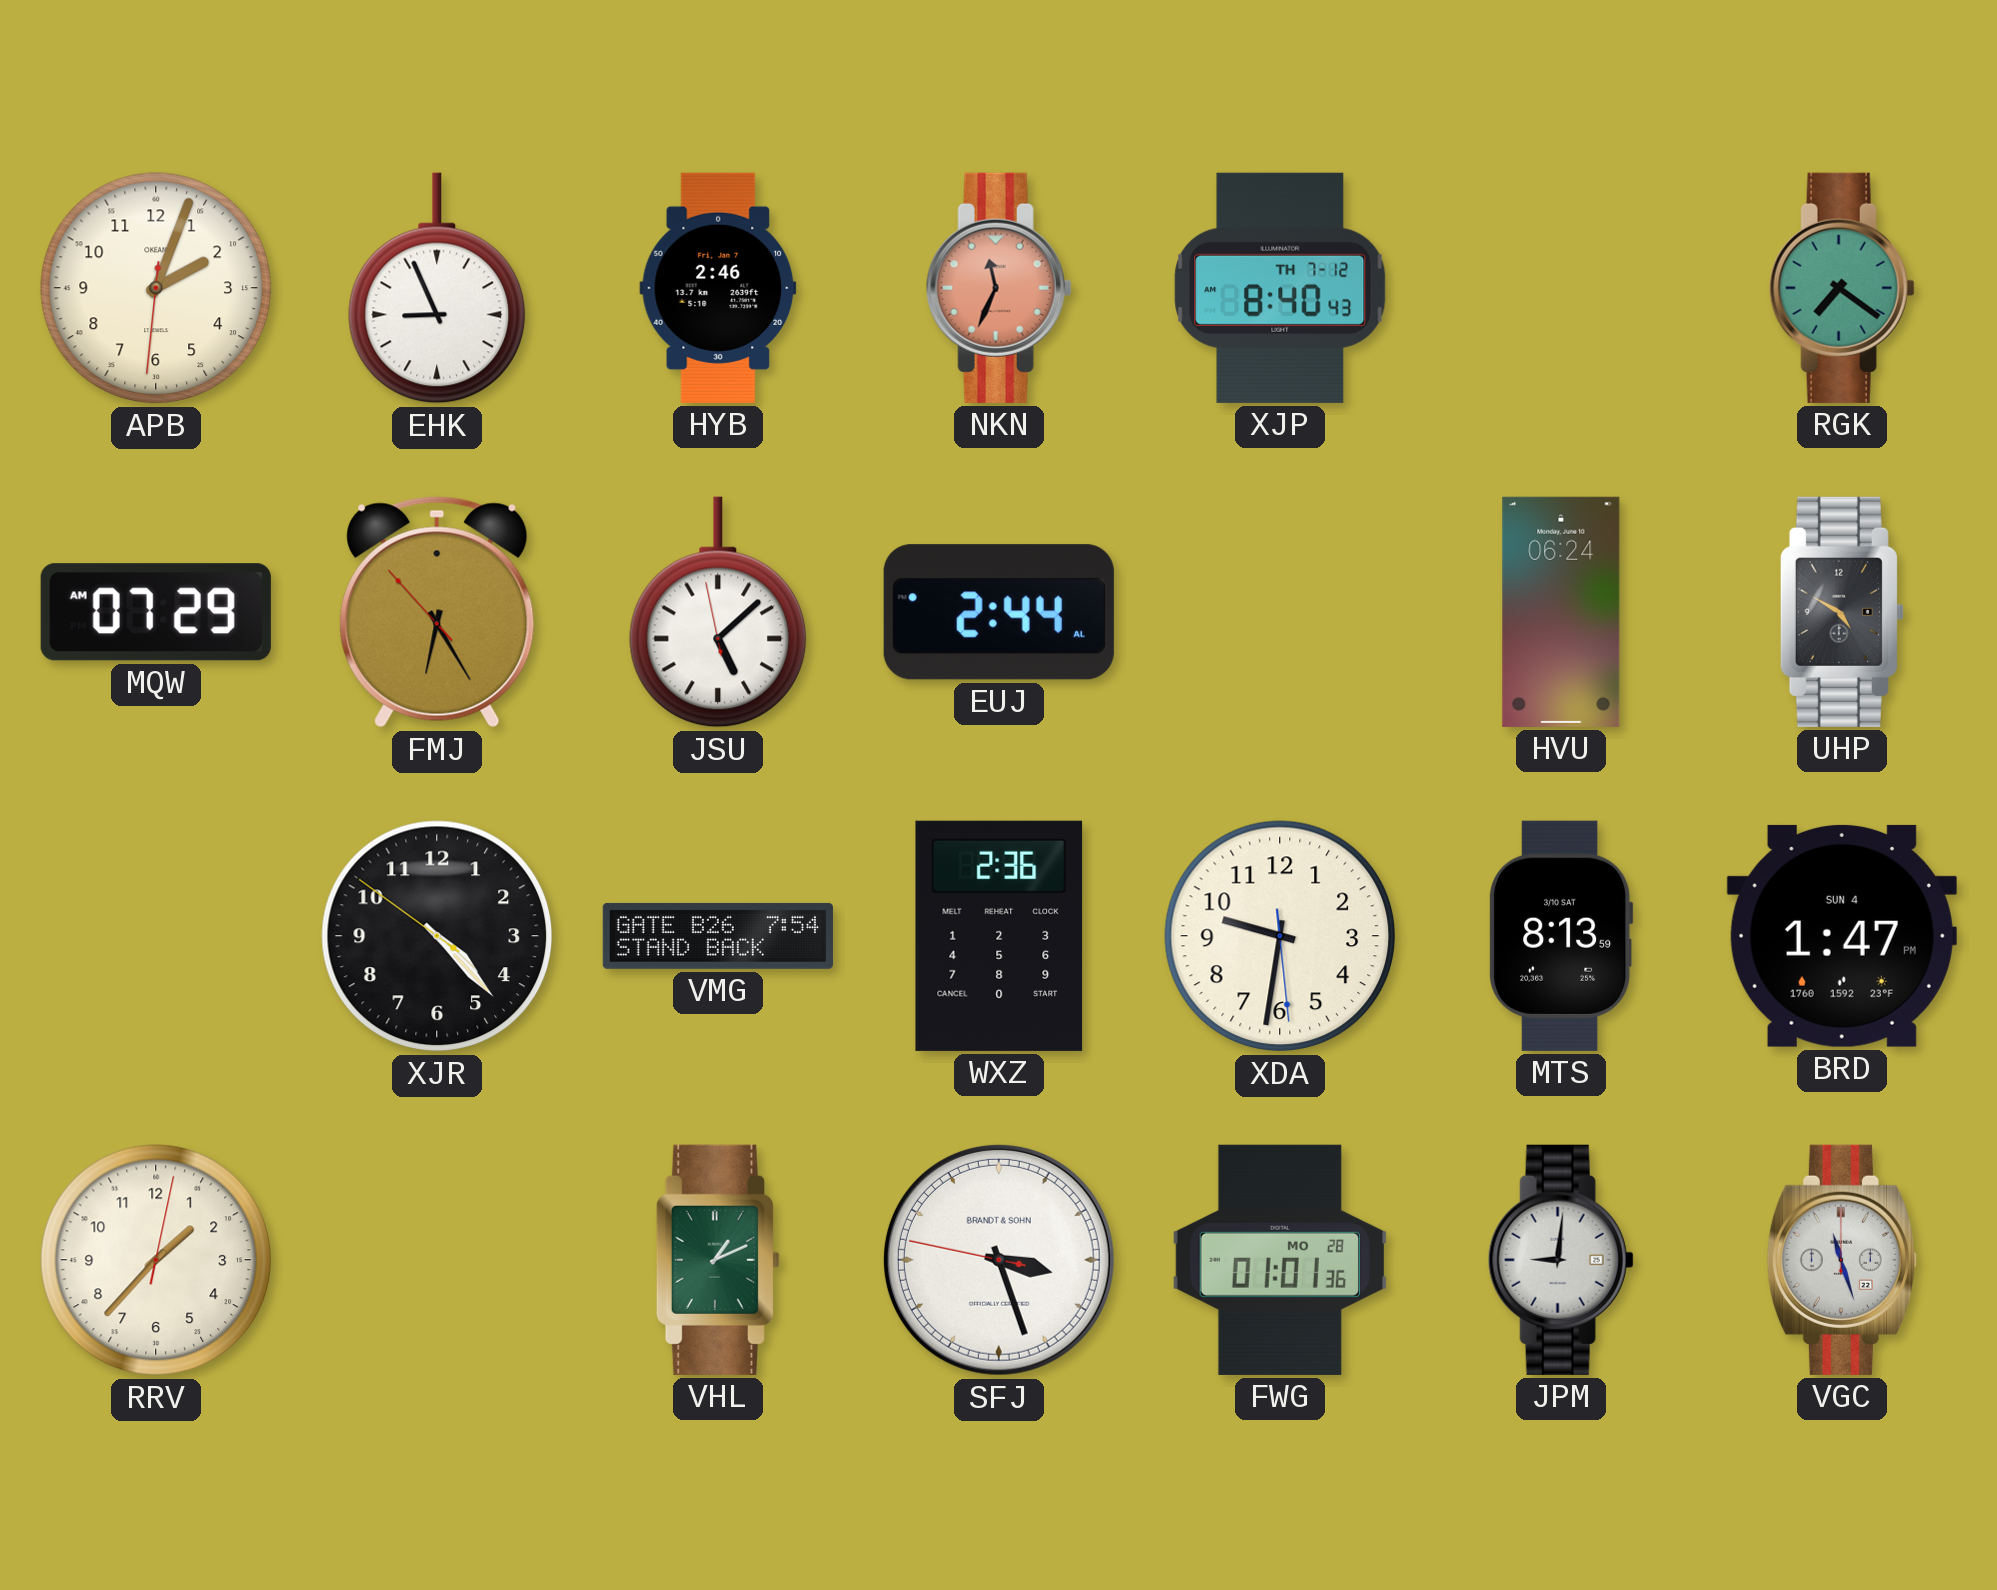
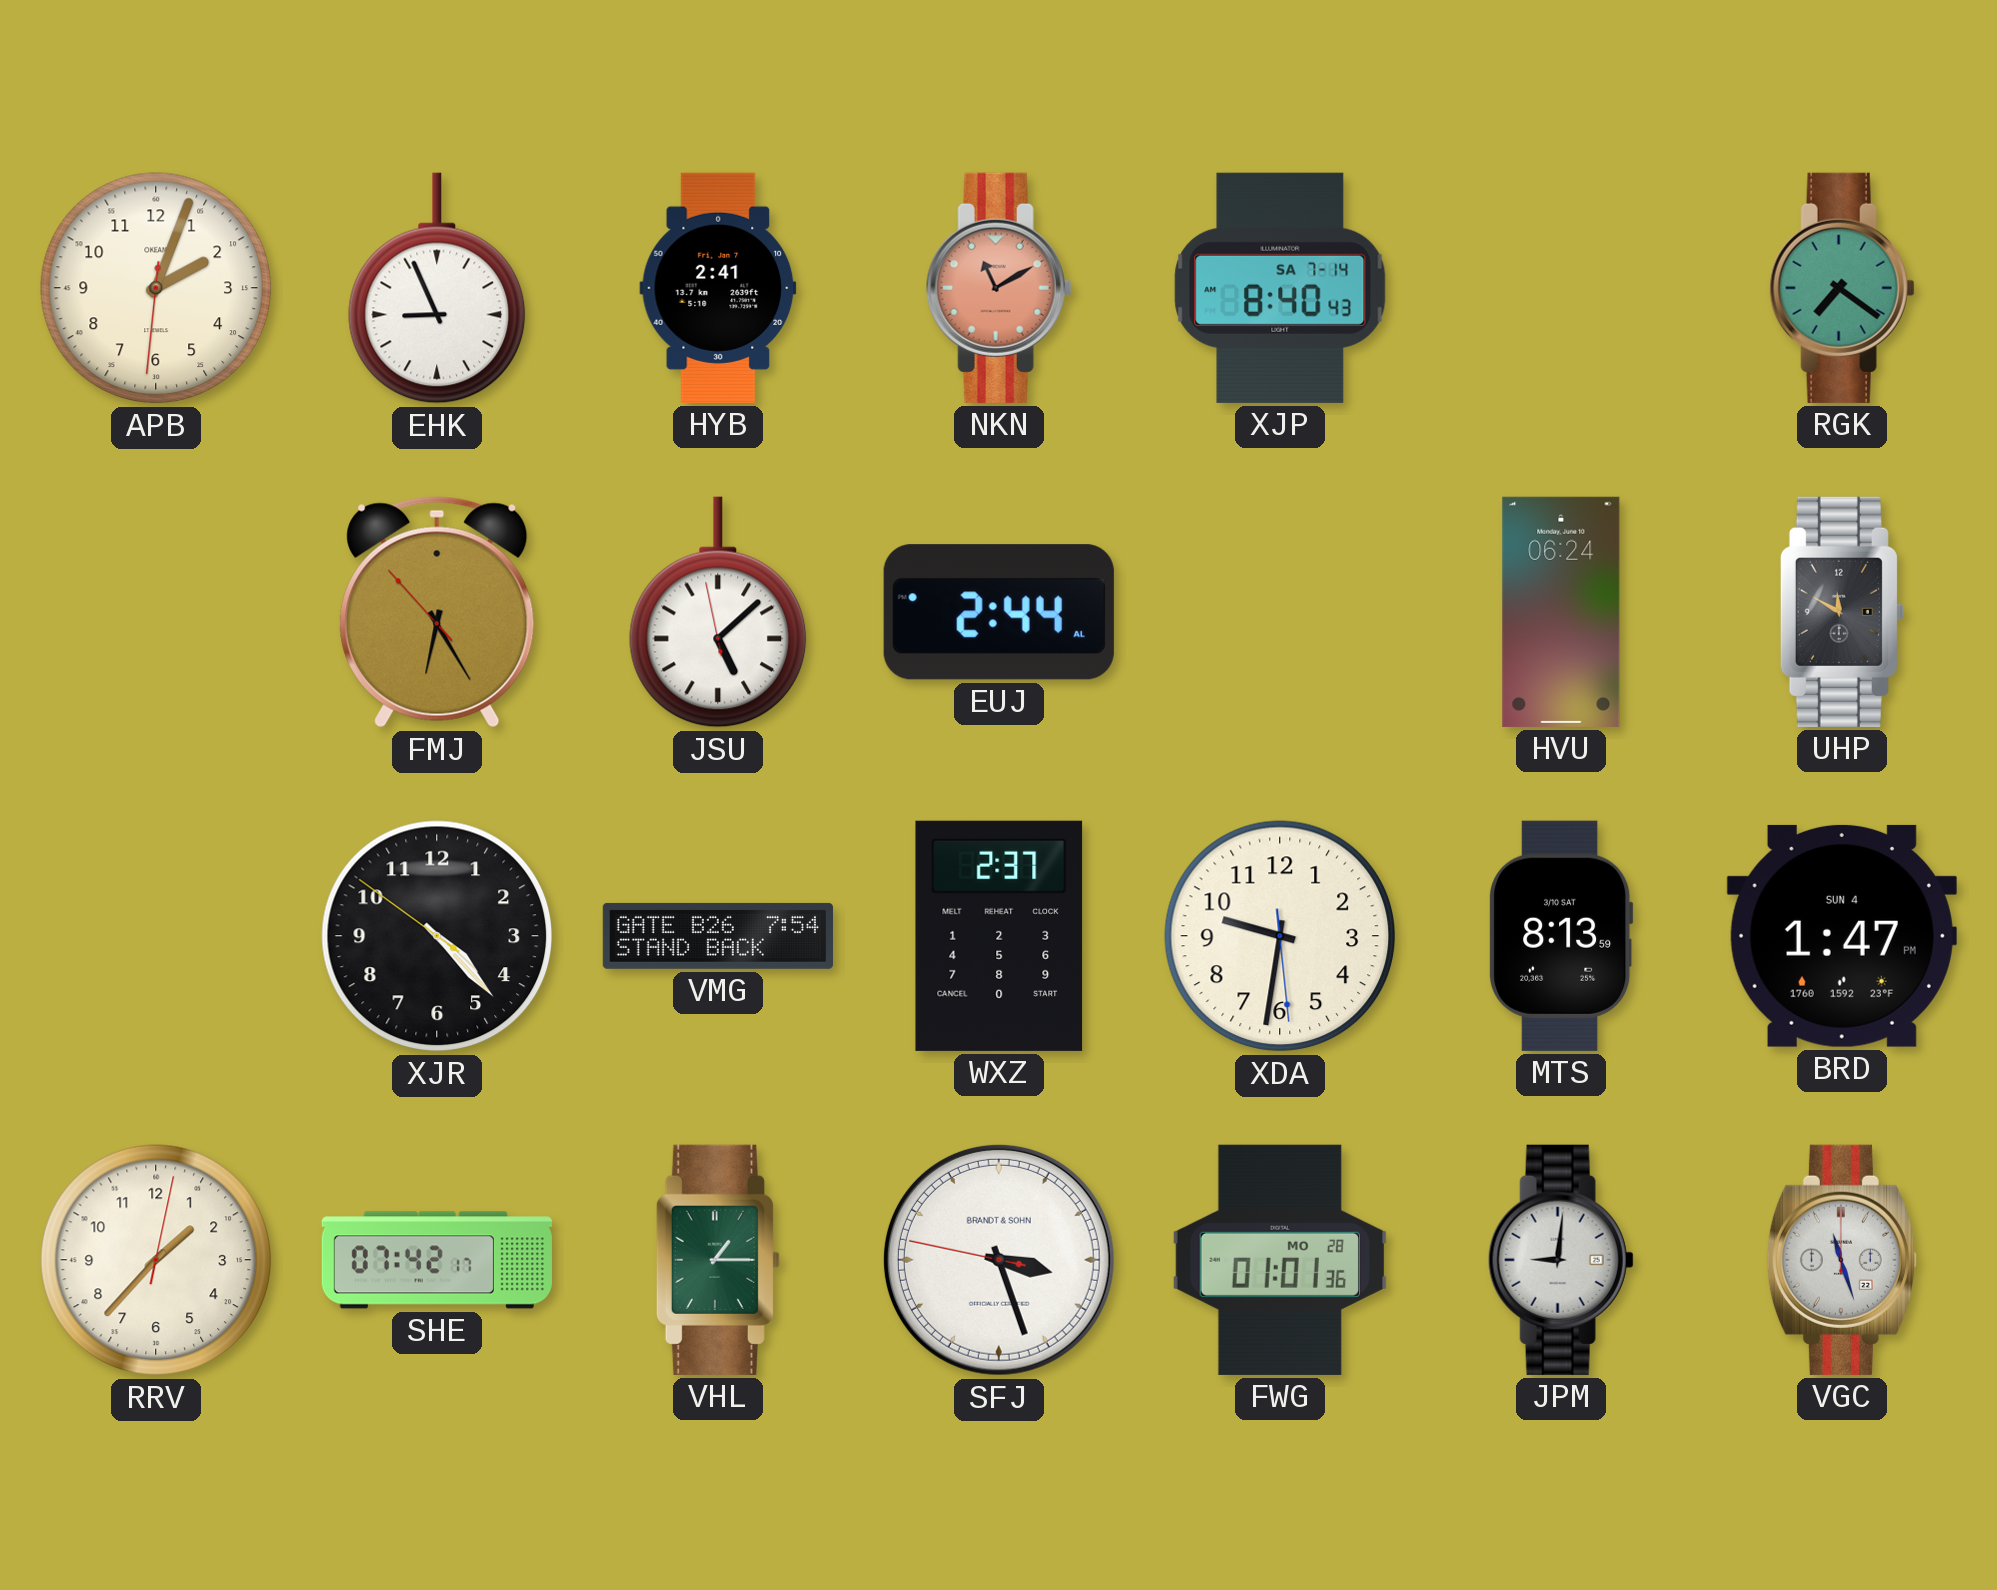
HYB: 2:46 -> 2:41
NKN: 11:34 -> 11:10
XJP date: TH 7-12 -> SA 7-14
MQW: 07:29 -> none
UHP: 4:50 -> 11:50
WXZ: 2:36 -> 2:37
SHE: none -> 07:42
VHL: 1:11 -> 1:15
